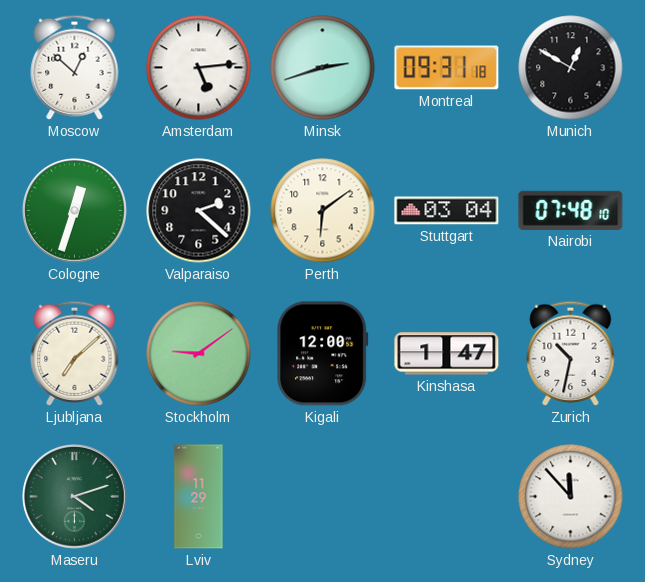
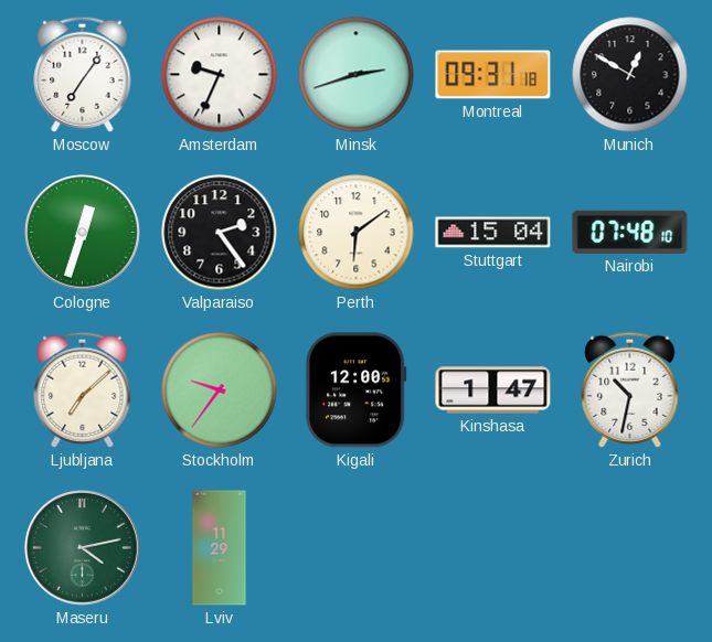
Moscow: 12:52 -> 7:06
Amsterdam: 5:14 -> 9:34
Valparaiso: 2:22 -> 2:24
Stuttgart: 03:04 -> 15:04
Stockholm: 9:09 -> 9:36
Maseru: 4:12 -> 4:13
Sydney: 11:53 -> none
